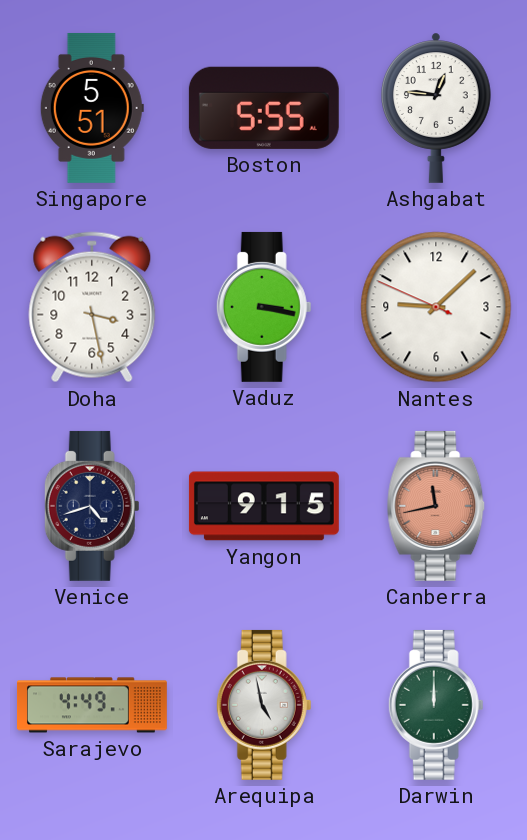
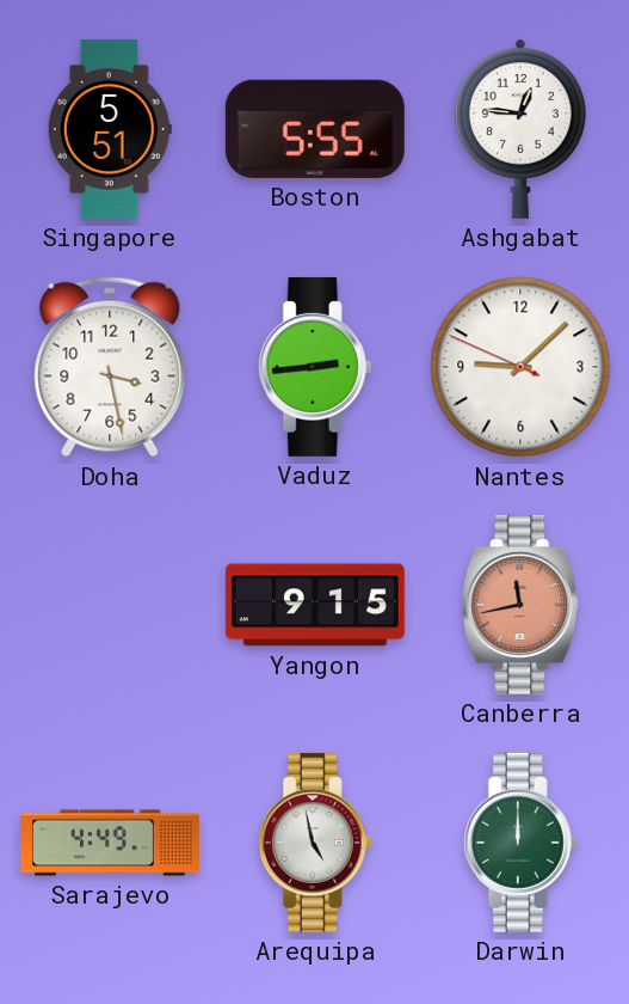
Vaduz: 3:17 -> 2:44
Venice: 4:42 -> none
